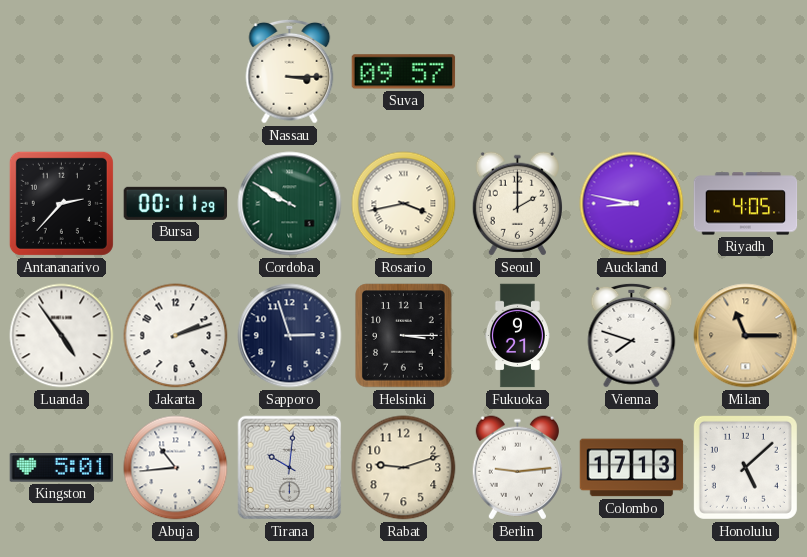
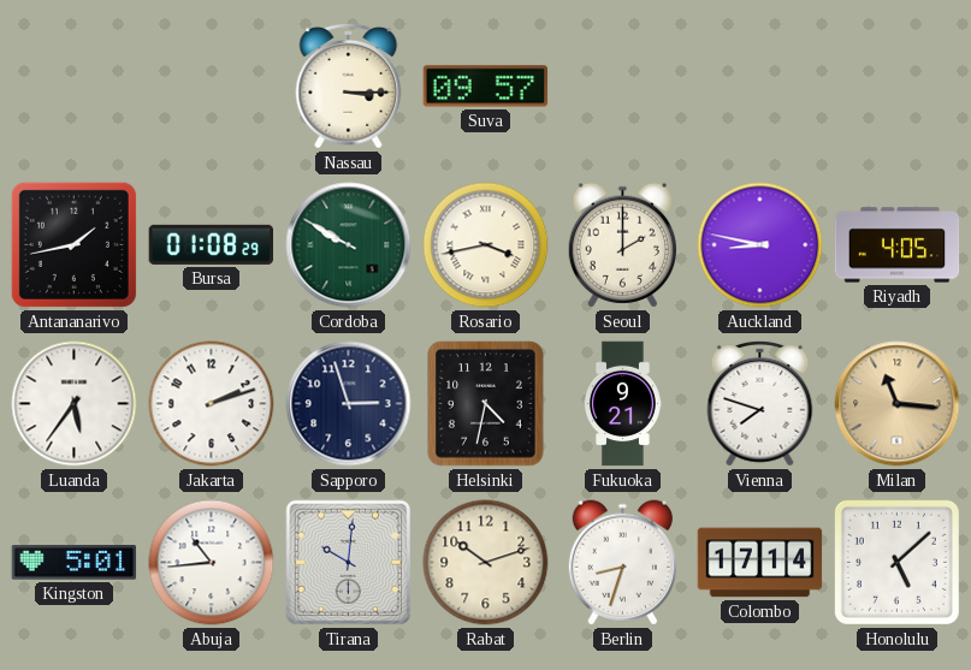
Antananarivo: 2:37 -> 1:43
Bursa: 00:11 -> 01:08
Luanda: 4:54 -> 5:36
Helsinki: 3:15 -> 4:32
Milan: 11:15 -> 11:16
Rabat: 9:12 -> 10:12
Berlin: 9:14 -> 8:33
Colombo: 17:13 -> 17:14
